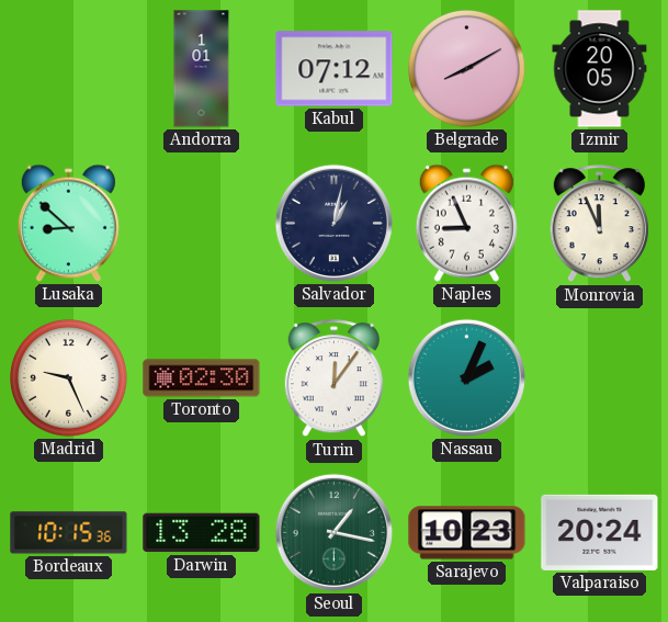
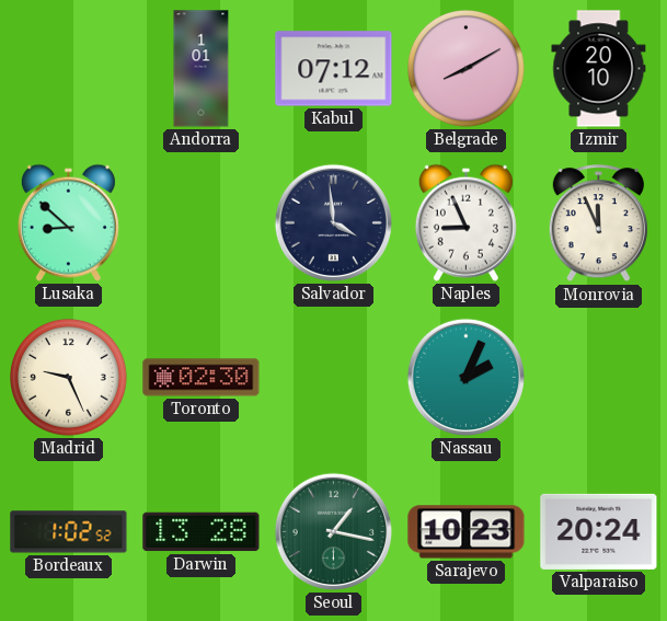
Izmir: 20:05 -> 20:10
Salvador: 1:02 -> 3:59
Turin: 12:06 -> none
Bordeaux: 10:15 -> 1:02
